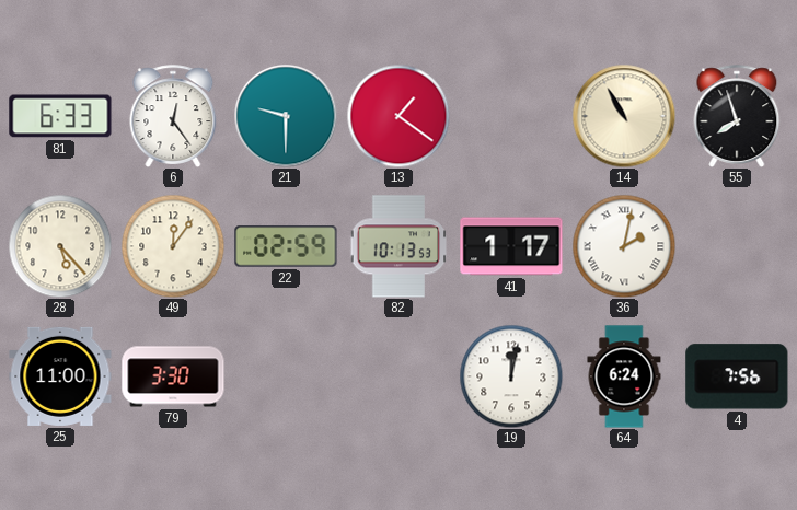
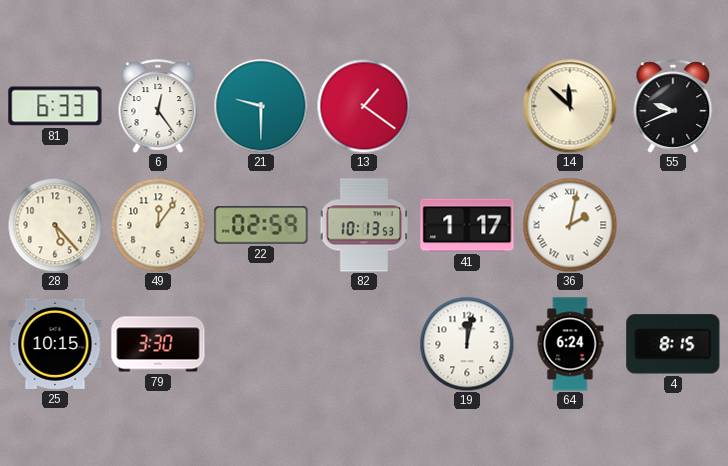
14: 10:55 -> 11:52
55: 7:57 -> 9:41
25: 11:00 -> 10:15
4: 7:56 -> 8:15
